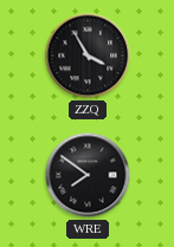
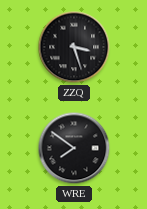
ZZQ: 3:55 -> 3:27
